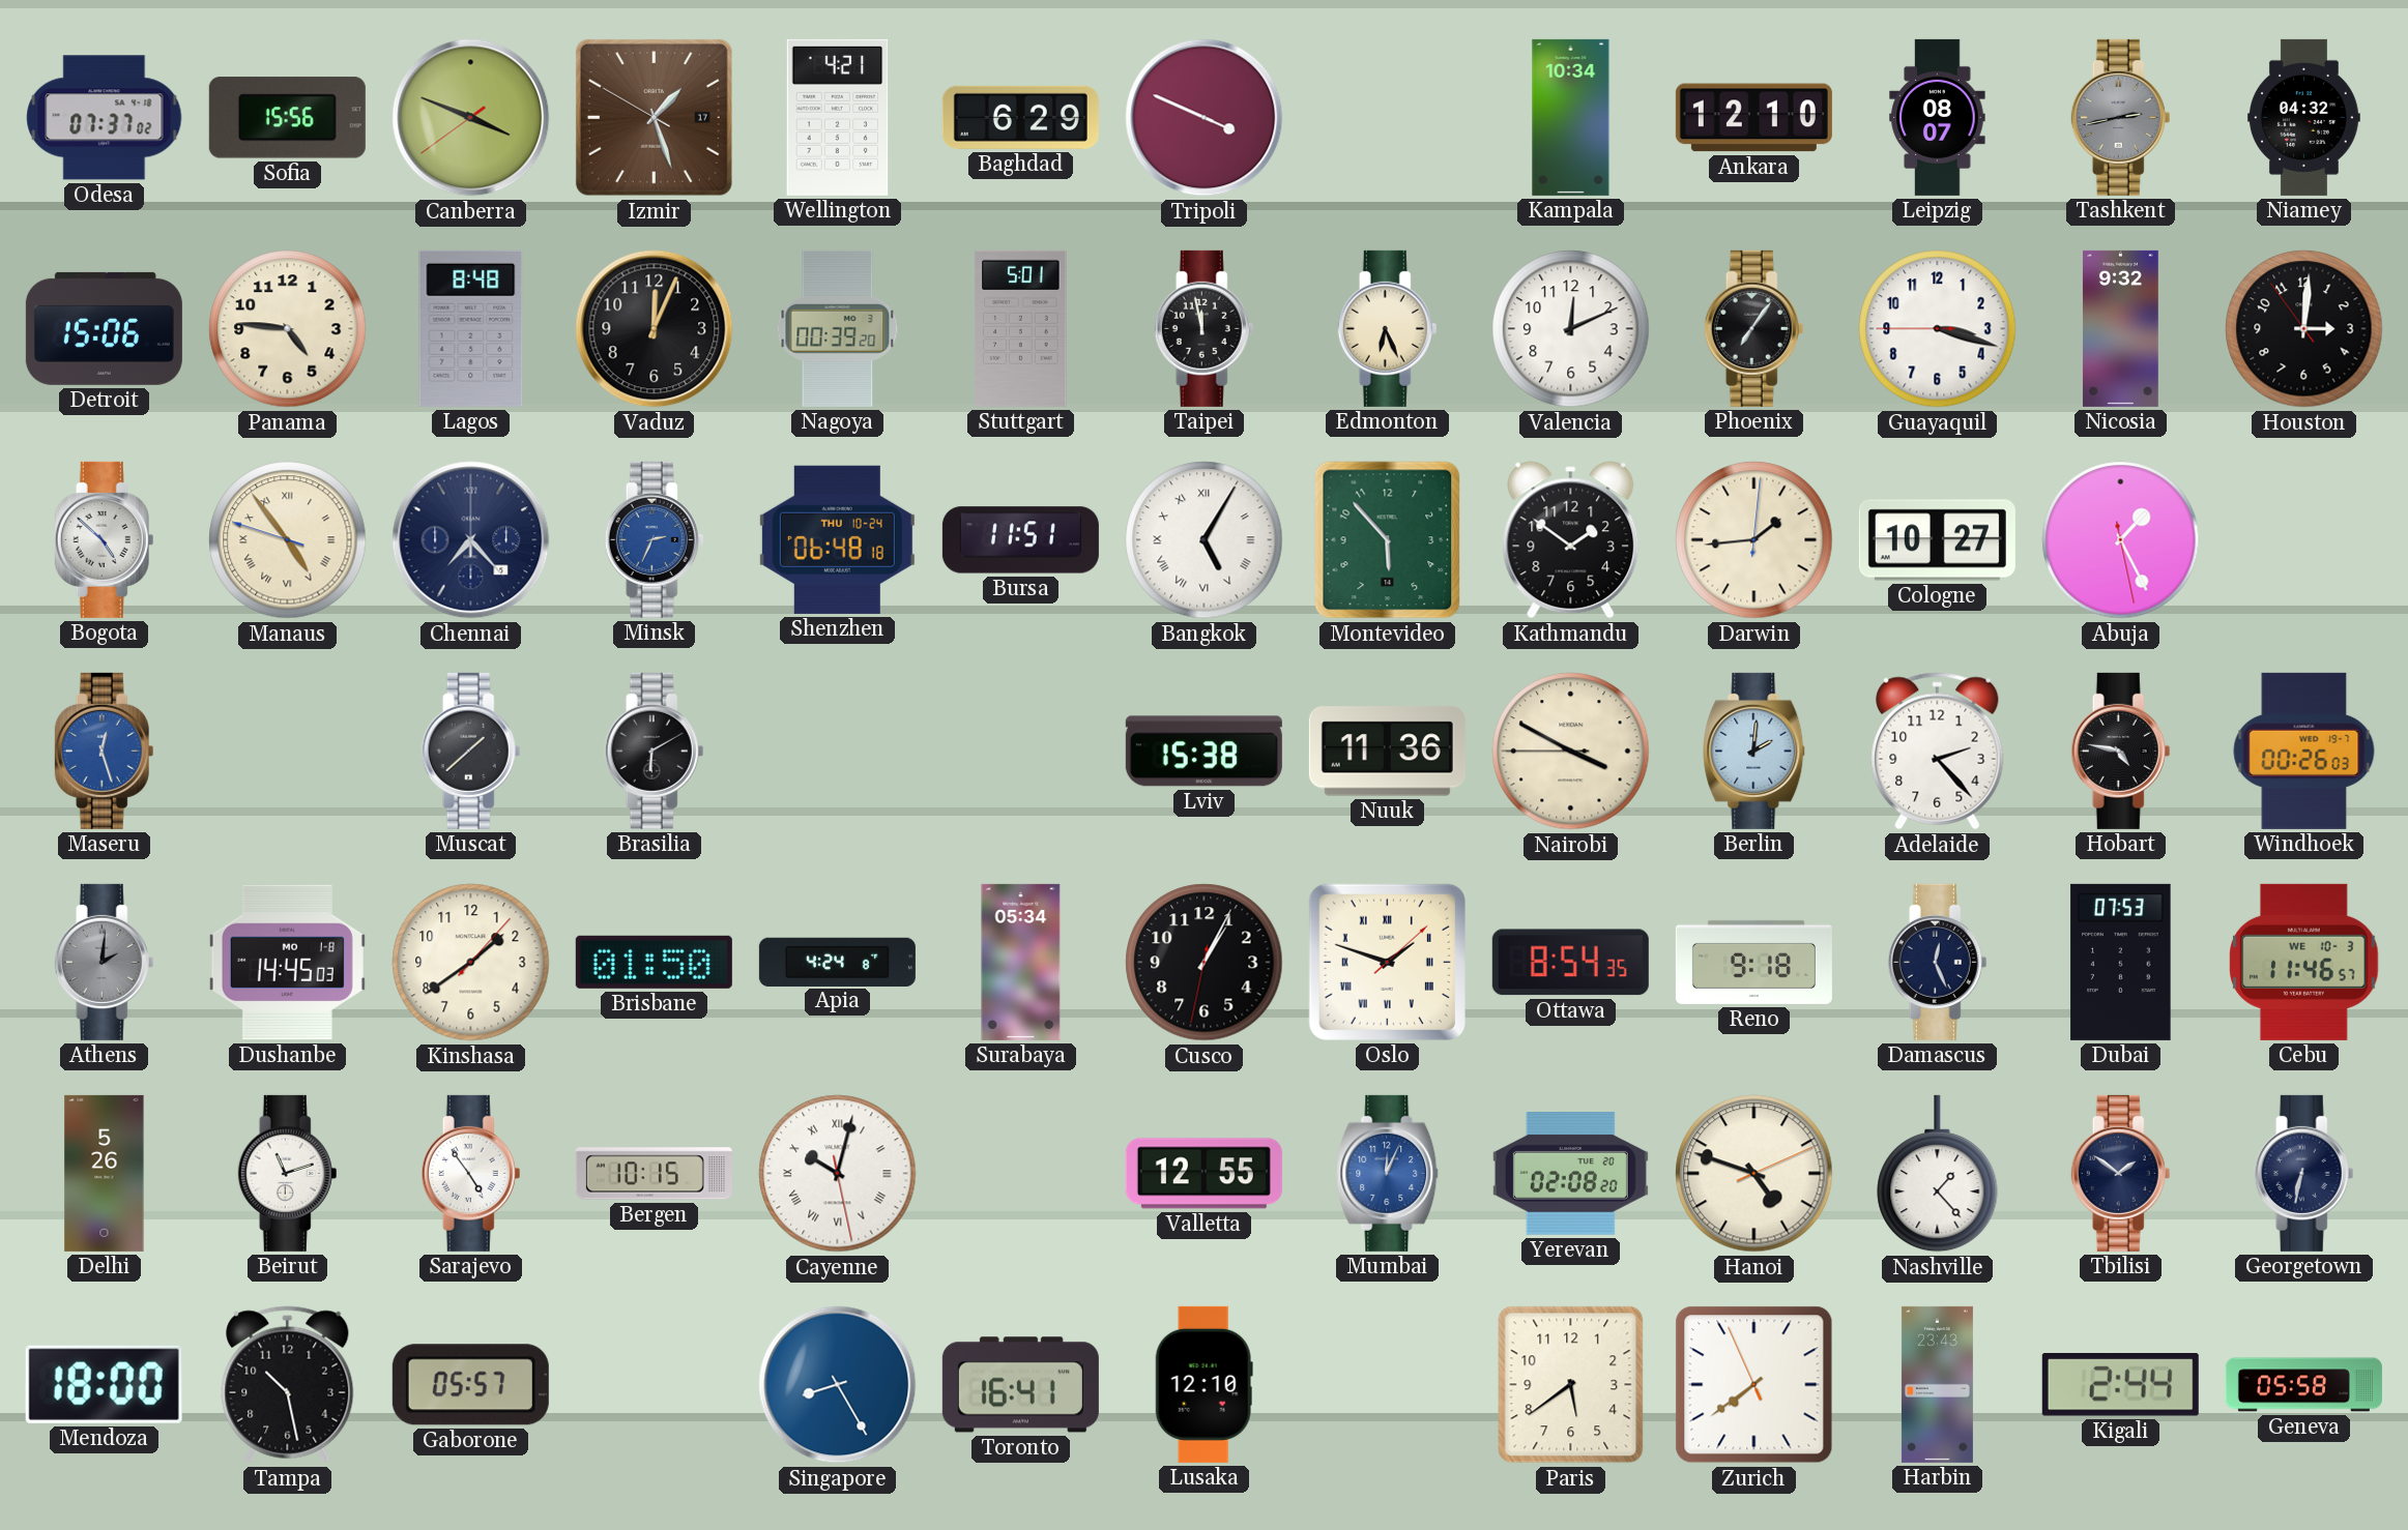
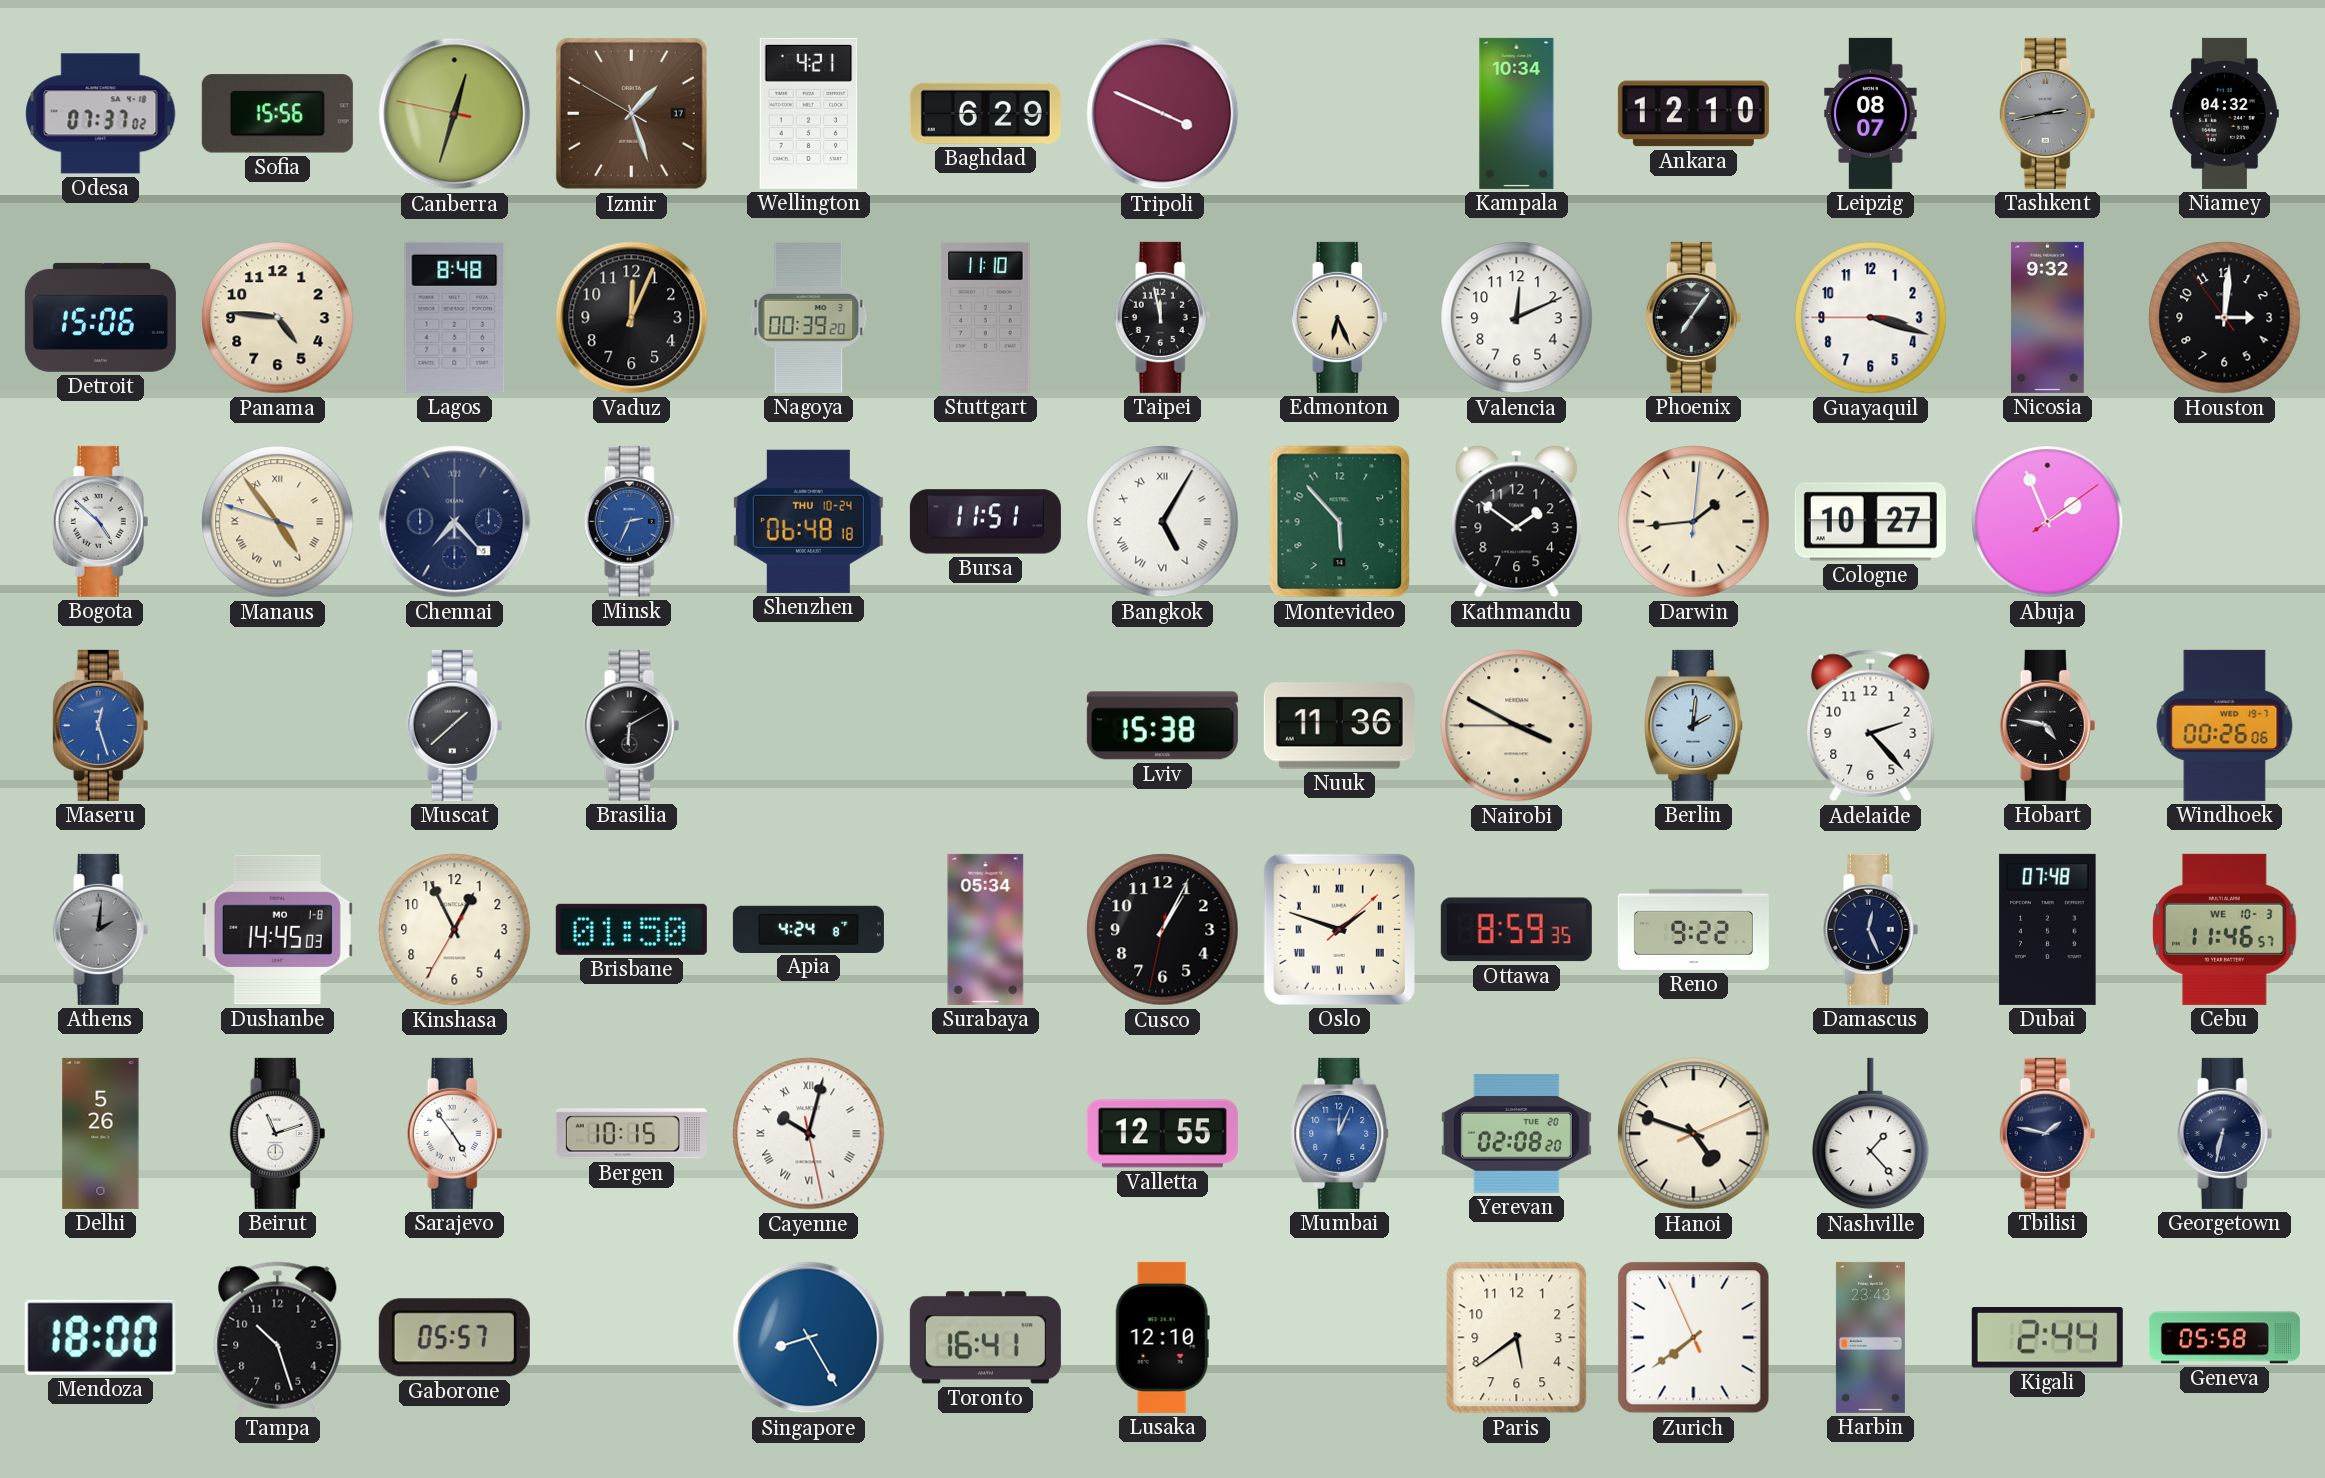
Canberra: 3:48 -> 12:32
Stuttgart: 5:01 -> 11:10
Abuja: 1:25 -> 1:56
Windhoek: 00:26:03 -> 00:26:06
Kinshasa: 1:39 -> 12:55
Ottawa: 8:54 -> 8:59
Reno: 9:18 -> 9:22
Dubai: 07:53 -> 07:48
Tbilisi: 1:51 -> 1:47
Tampa: 10:28 -> 10:27
